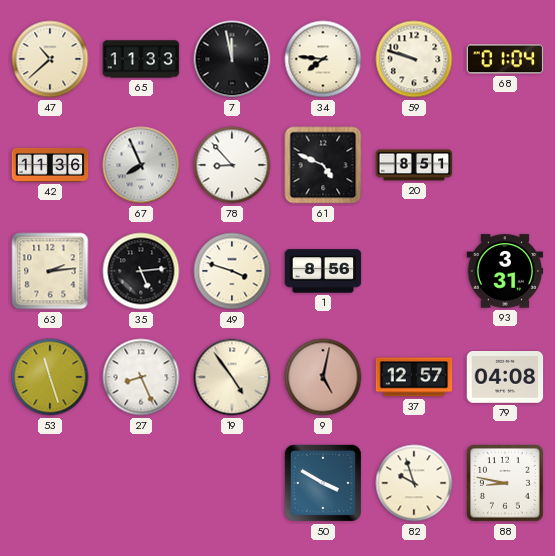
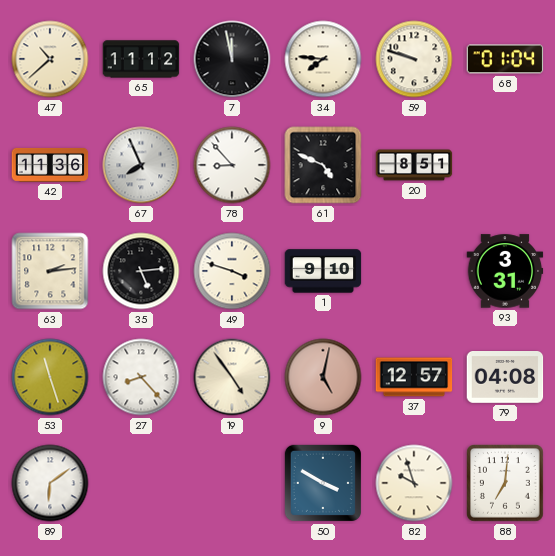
65: 11:33 -> 11:12
1: 8:56 -> 9:10
27: 8:26 -> 8:23
89: none -> 6:09
88: 8:47 -> 7:01
